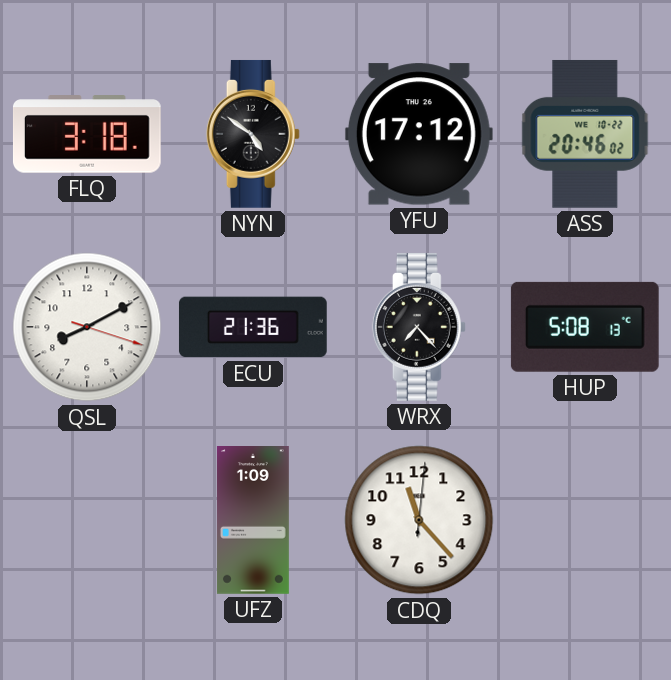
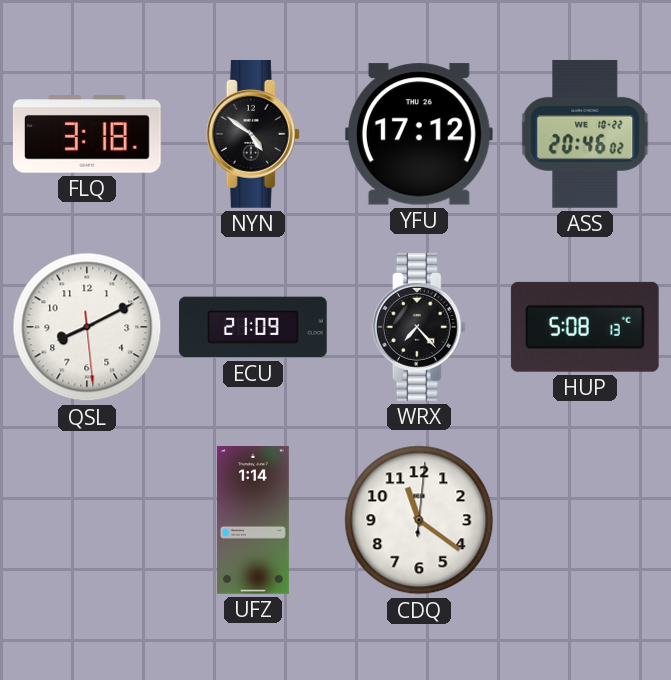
QSL: 8:10:18 -> 8:10:29
ECU: 21:36 -> 21:09
UFZ: 1:09 -> 1:14
CDQ: 11:23 -> 11:21
